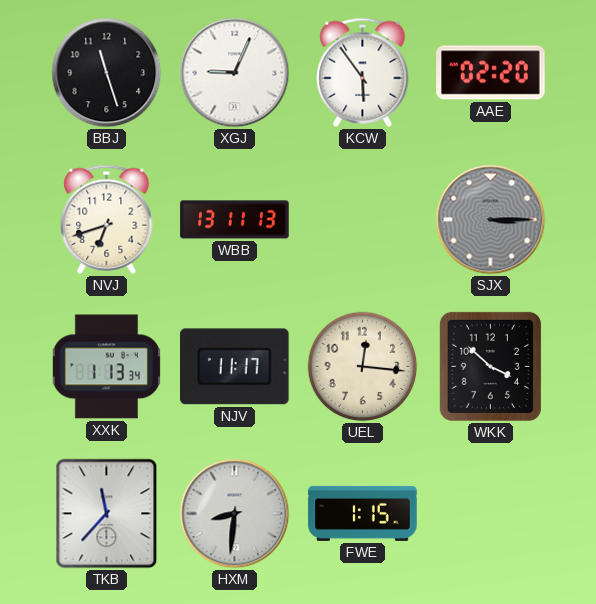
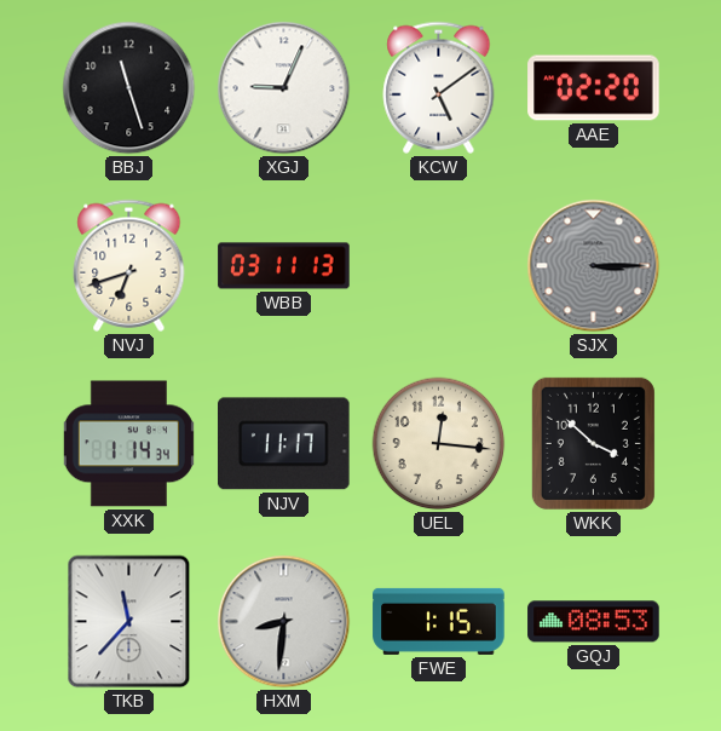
KCW: 5:54 -> 5:09
WBB: 13:11 -> 03:11
XXK: 1:13 -> 1:14
GQJ: none -> 08:53
